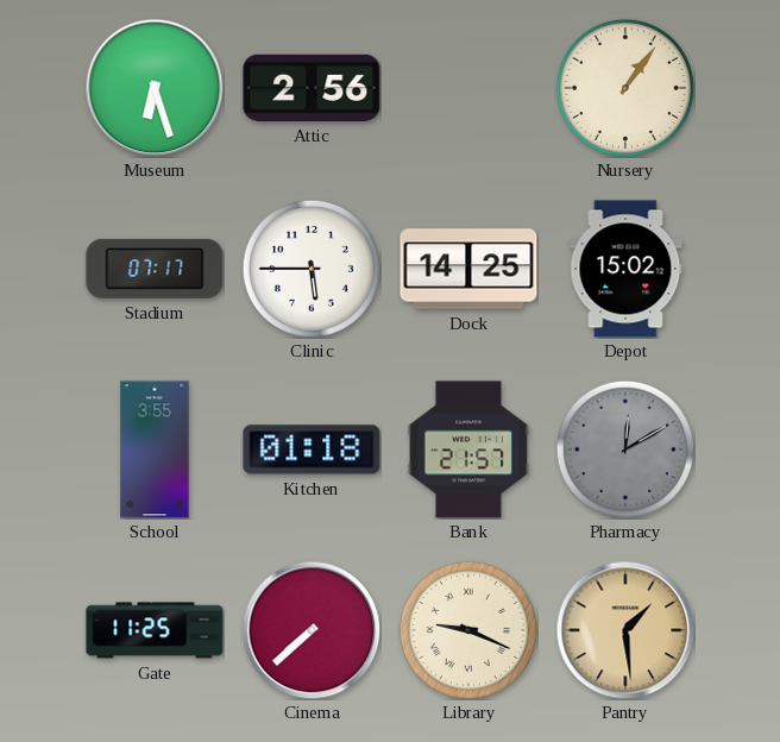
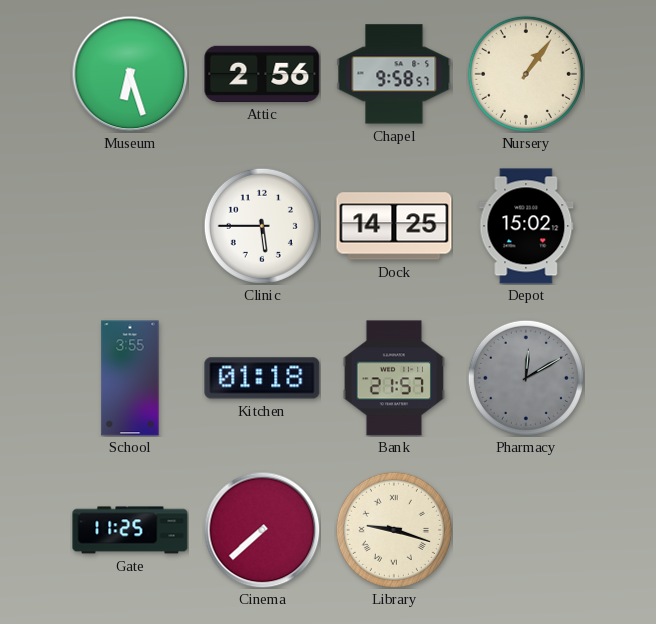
Chapel: none -> 9:58
Stadium: 07:17 -> none
Library: 9:19 -> 9:18
Pantry: 1:29 -> none
